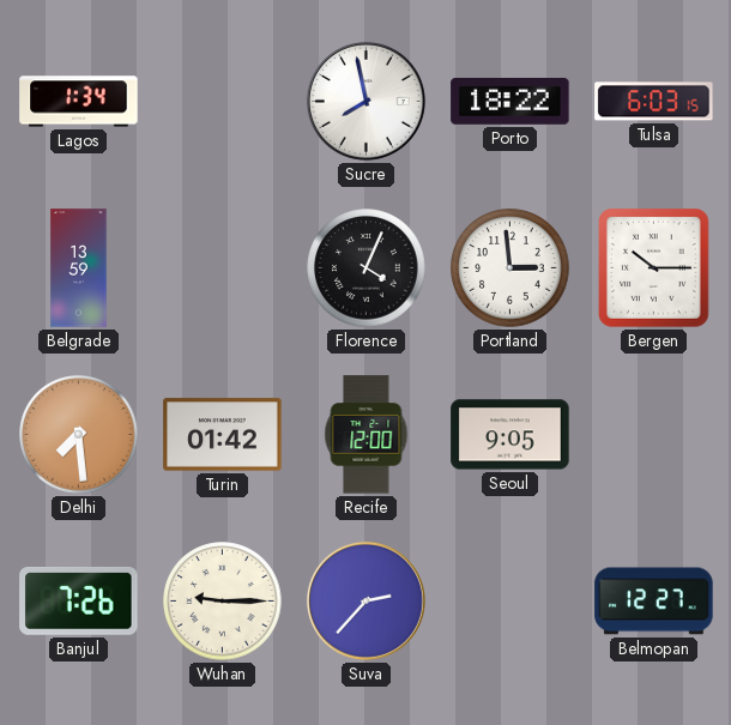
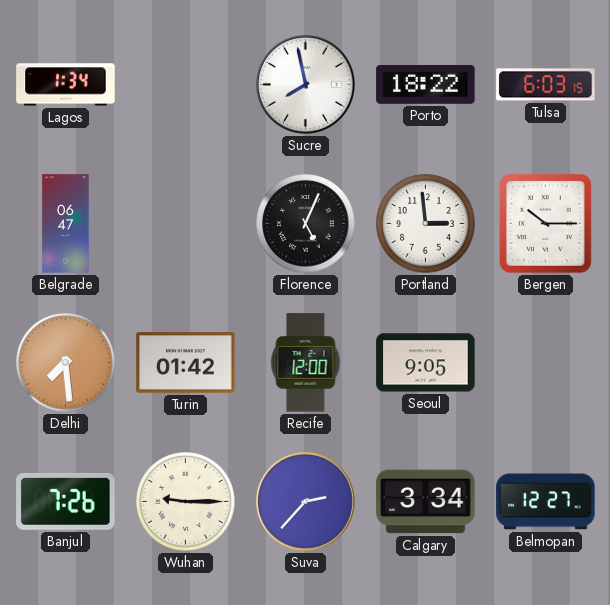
Belgrade: 13:59 -> 06:47
Florence: 4:04 -> 5:04
Calgary: none -> 3:34
